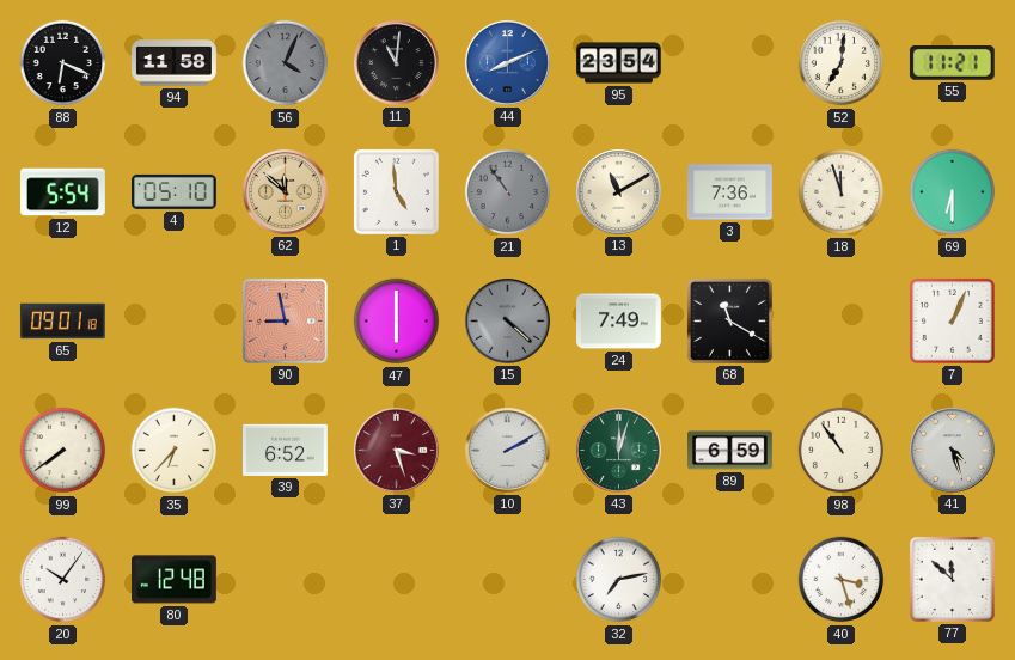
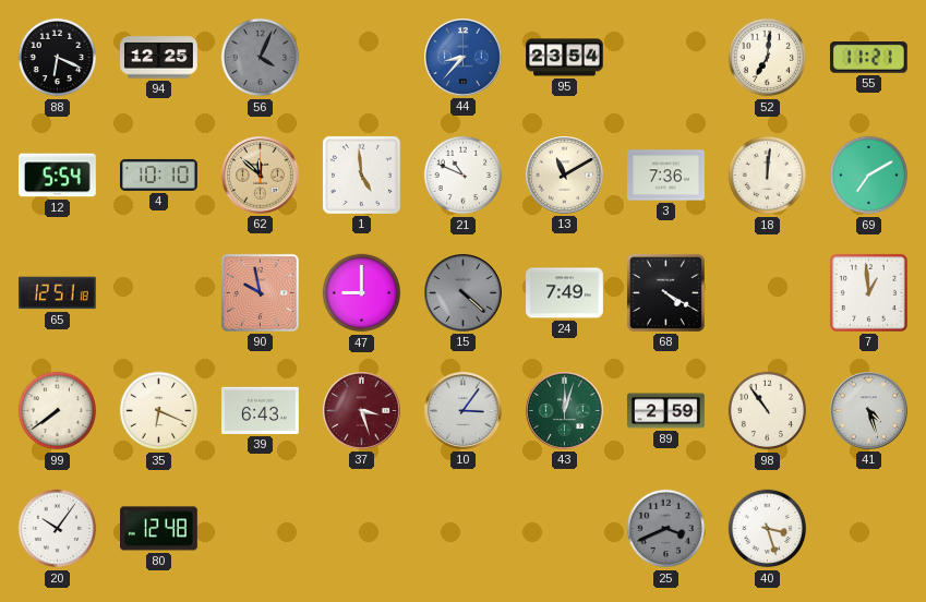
94: 11:58 -> 12:25
11: 11:01 -> none
44: 8:11 -> 8:37
4: 05:10 -> 10:10
21: 10:54 -> 10:49
21 dial: grey -> white
18: 11:57 -> 12:01
69: 6:30 -> 7:10
65: 09:01 -> 12:51
90: 8:58 -> 9:58
47: 6:00 -> 9:00
68: 11:20 -> 4:20
7: 1:04 -> 12:59
35: 6:37 -> 6:19
39: 6:52 -> 6:43
10: 2:10 -> 3:06
89: 6:59 -> 2:59
32: 7:13 -> none
25: none -> 3:41
77: 11:52 -> none
